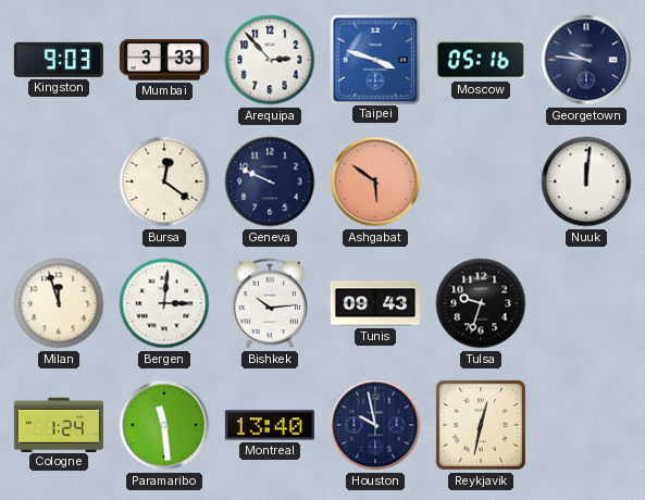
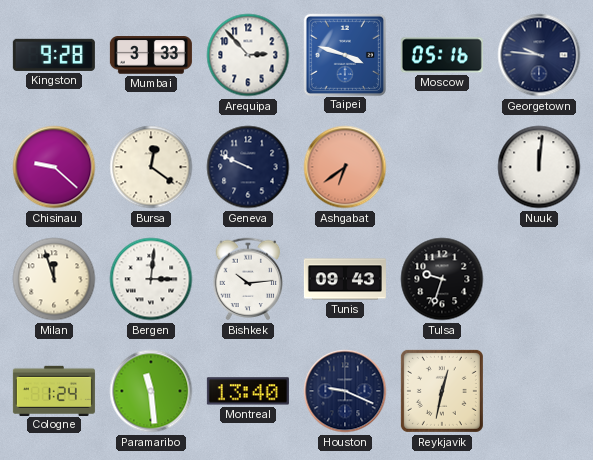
Kingston: 9:03 -> 9:28
Chisinau: none -> 9:22
Ashgabat: 5:51 -> 6:39
Houston: 9:58 -> 9:19
